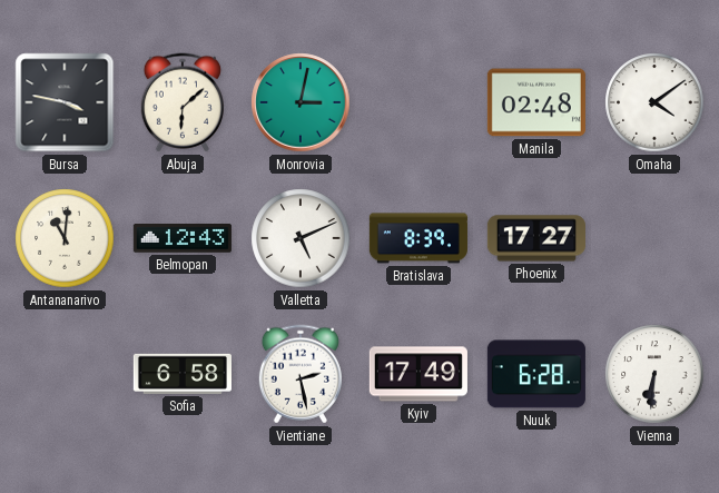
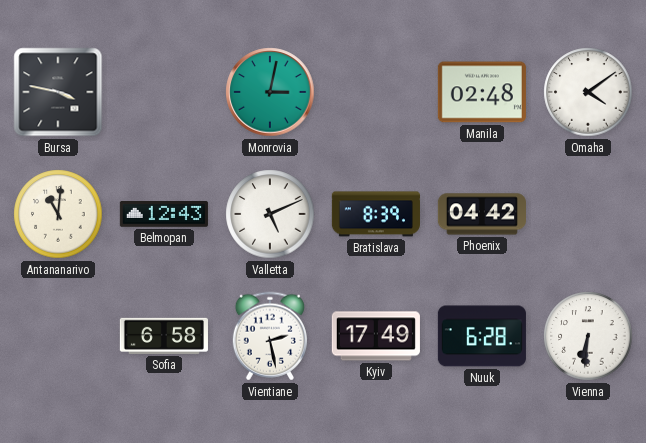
Abuja: 6:08 -> none
Phoenix: 17:27 -> 04:42
